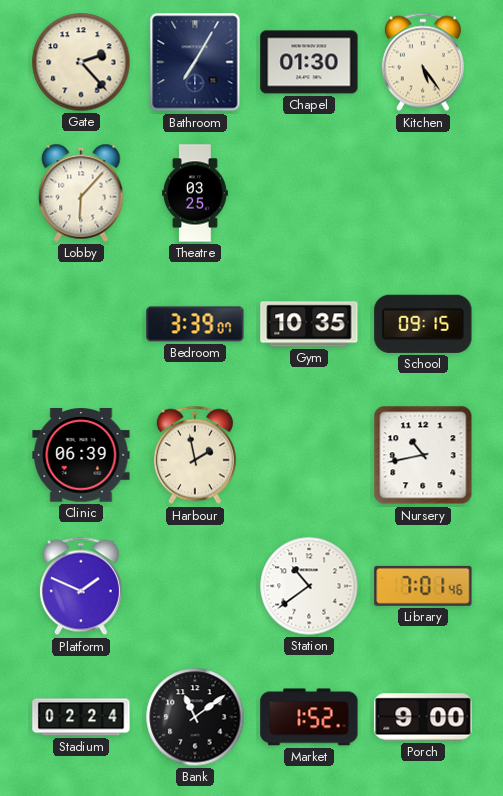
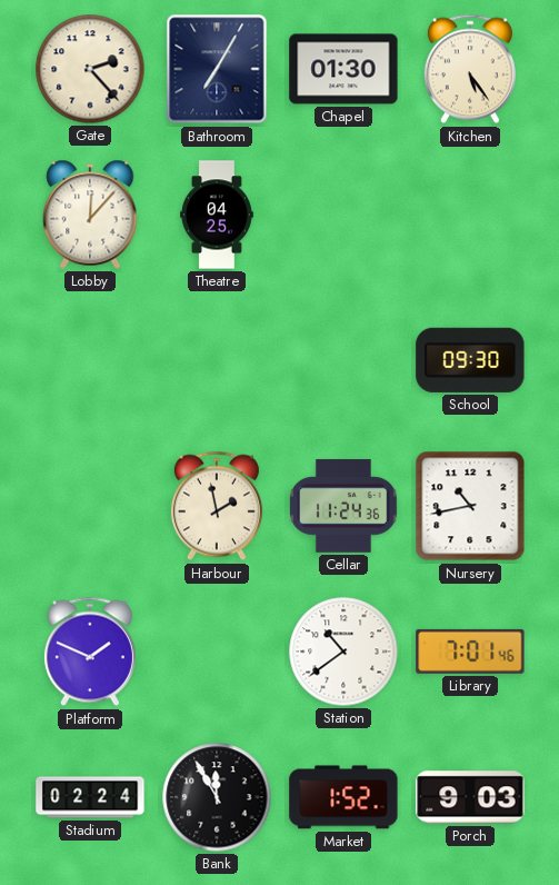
Lobby: 6:07 -> 12:07
Theatre: 03:25 -> 04:25
Bedroom: 3:39 -> none
Gym: 10:35 -> none
School: 09:15 -> 09:30
Clinic: 06:39 -> none
Cellar: none -> 11:24
Bank: 11:09 -> 11:55
Porch: 9:00 -> 9:03
